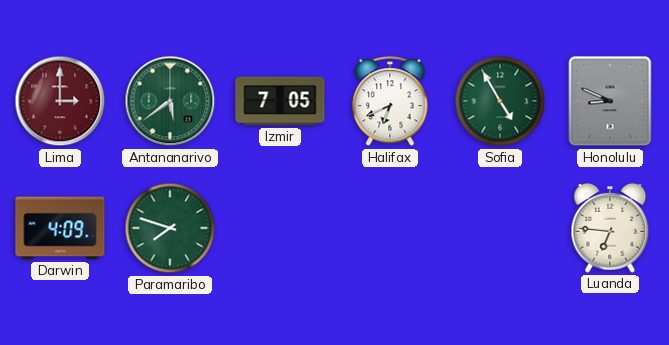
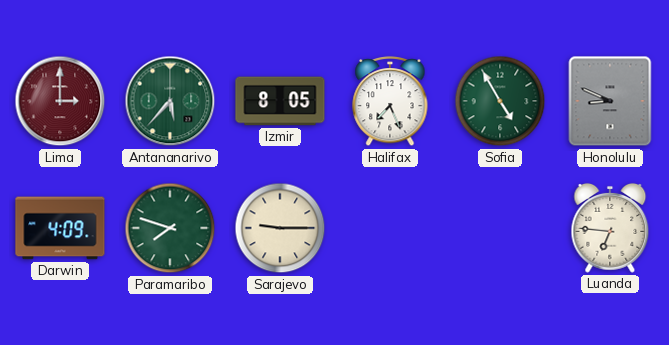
Antananarivo: 5:39 -> 5:37
Izmir: 7:05 -> 8:05
Halifax: 6:41 -> 7:26
Sarajevo: none -> 9:15
